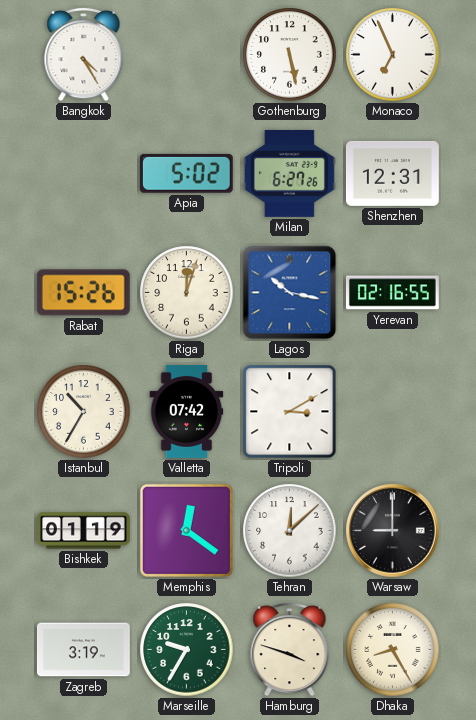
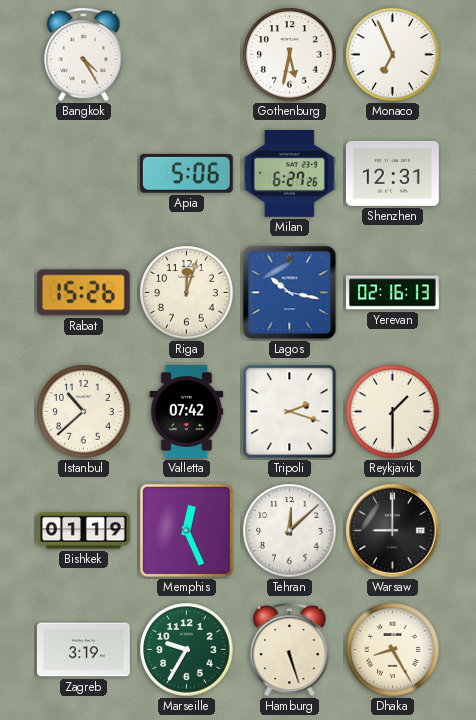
Gothenburg: 5:28 -> 5:32
Apia: 5:02 -> 5:06
Yerevan: 02:16:55 -> 02:16:13
Istanbul: 10:35 -> 10:38
Tripoli: 3:10 -> 2:18
Reykjavik: none -> 1:30
Memphis: 12:21 -> 12:26
Hamburg: 3:48 -> 5:27
